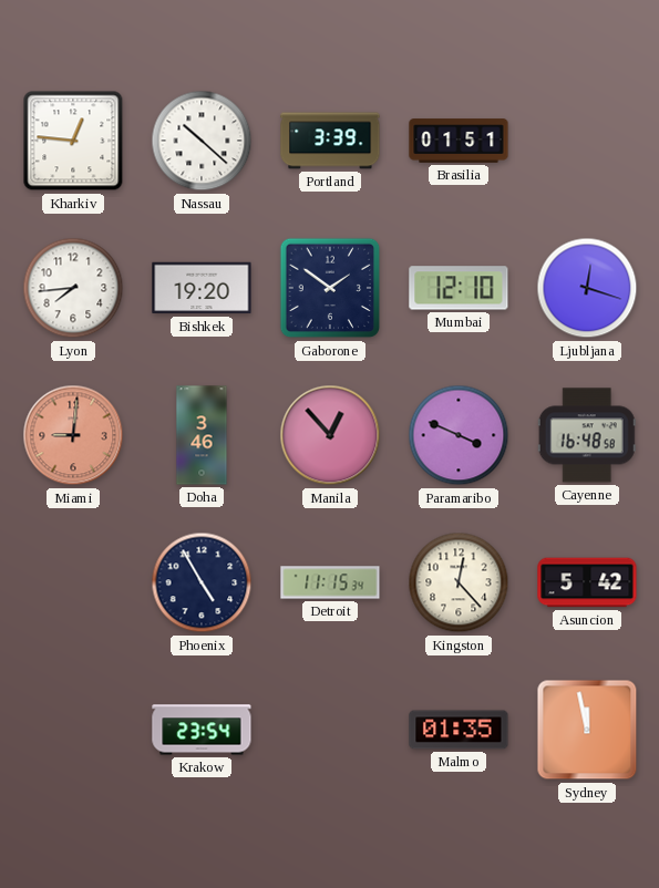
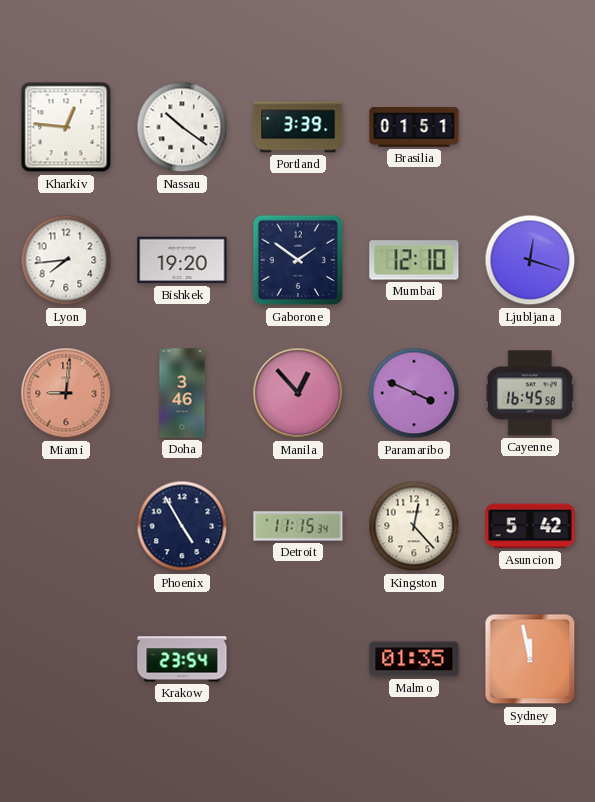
Nassau: 10:22 -> 10:21
Cayenne: 16:48 -> 16:45
